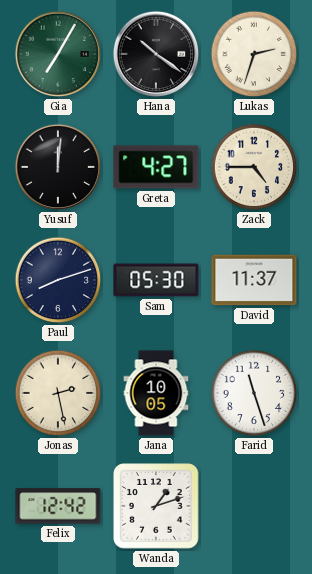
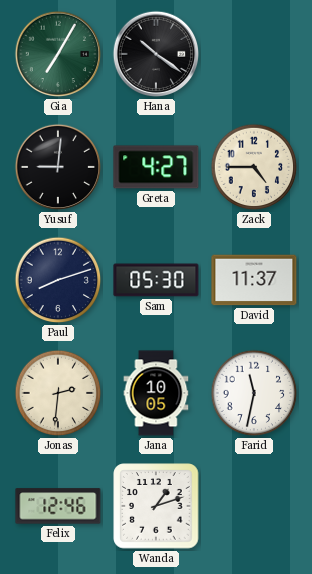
Lukas: 2:33 -> none
Yusuf: 12:01 -> 9:01
Jonas: 2:28 -> 2:31
Farid: 11:27 -> 11:32
Felix: 12:42 -> 12:46
